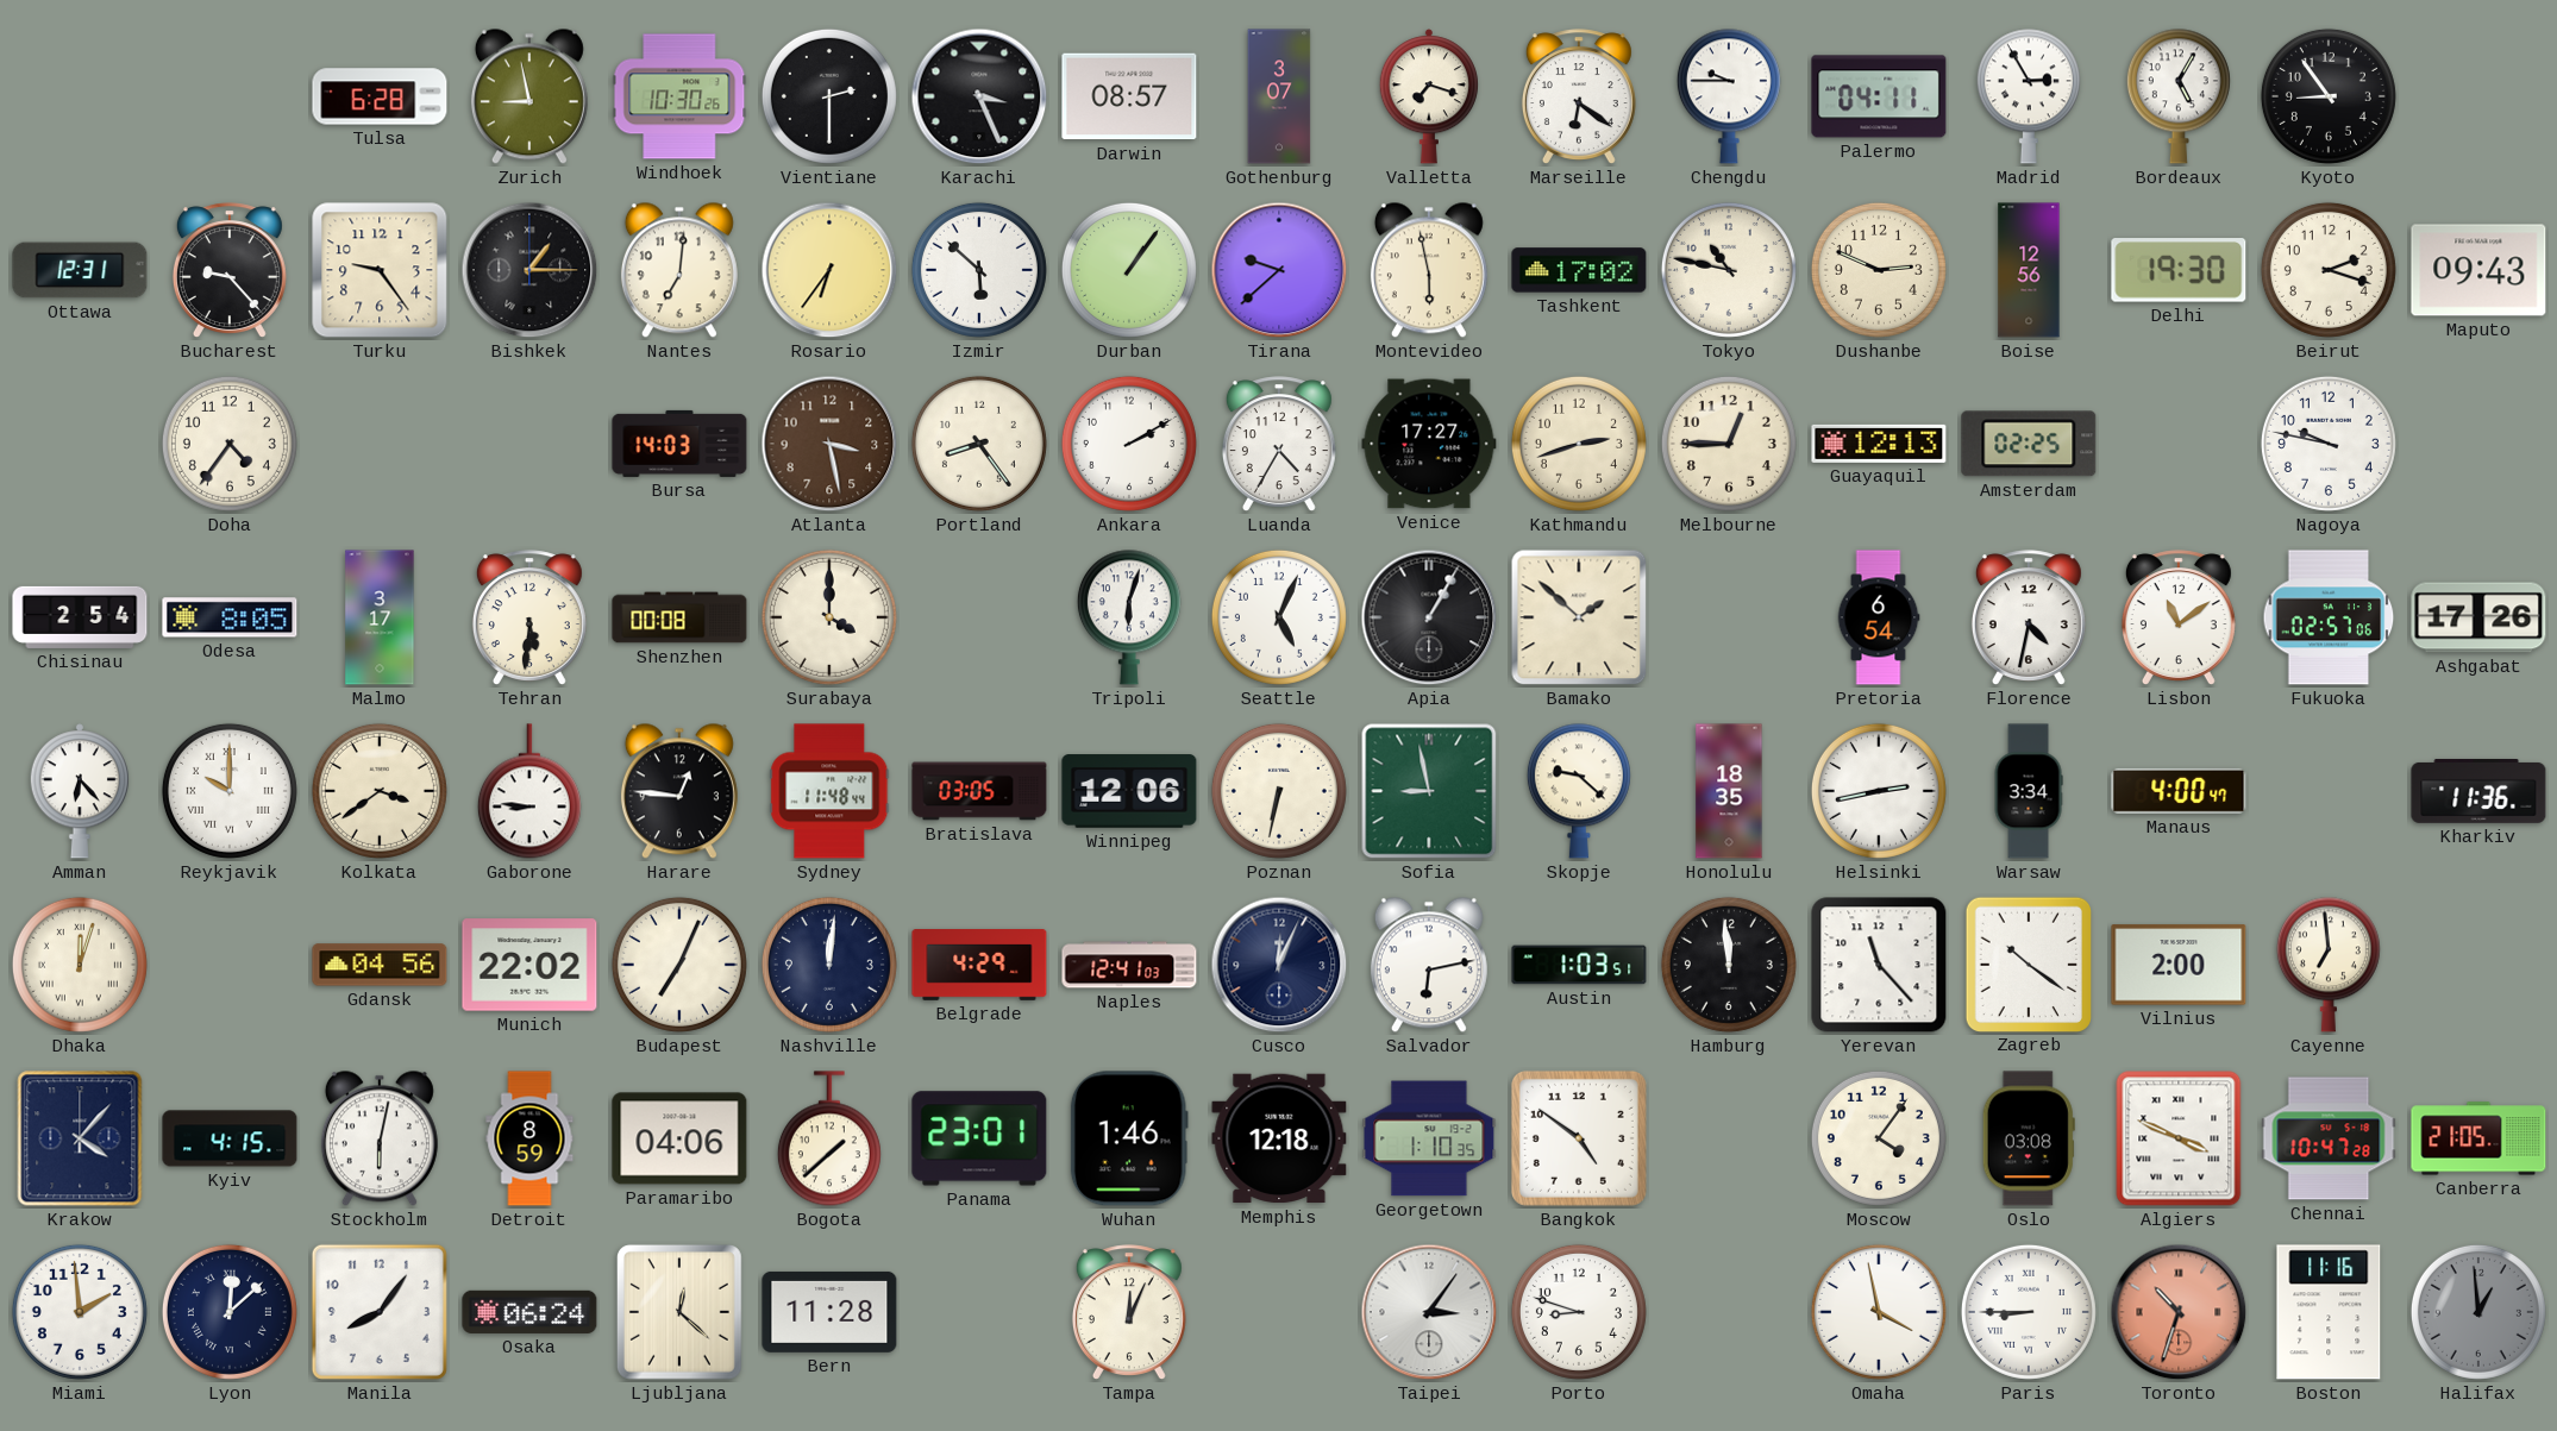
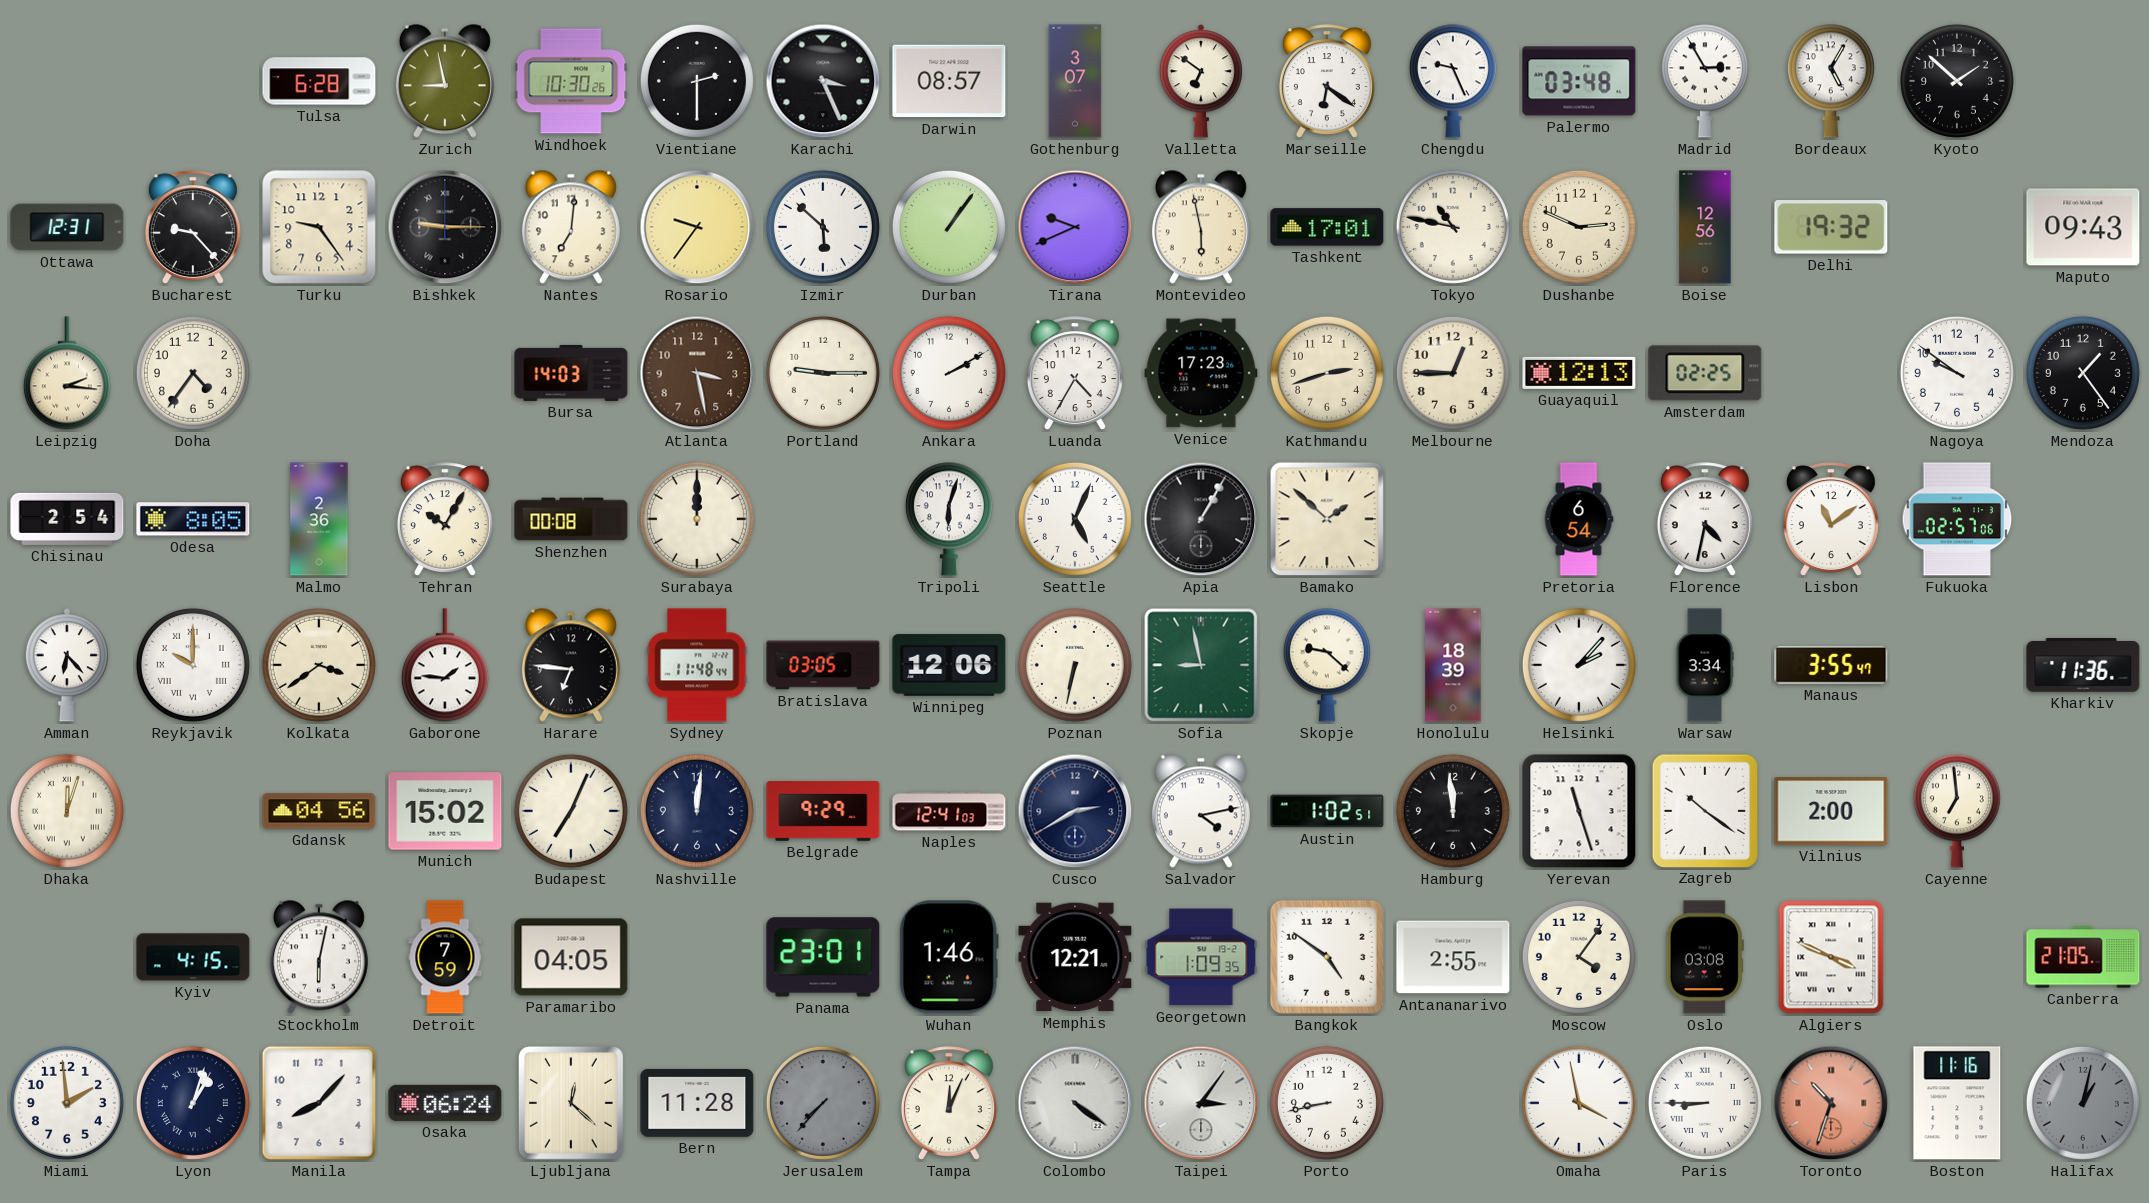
Valletta: 7:18 -> 6:51
Chengdu: 9:45 -> 9:26
Palermo: 04:11 -> 03:48
Kyoto: 8:54 -> 1:52
Bishkek: 1:15 -> 9:15
Rosario: 6:36 -> 9:36
Tirana: 9:38 -> 9:41
Tashkent: 17:02 -> 17:01
Delhi: 19:30 -> 19:32
Beirut: 2:18 -> none
Leipzig: none -> 2:16
Portland: 8:24 -> 9:15
Venice: 17:27 -> 17:23
Nagoya: 9:47 -> 9:51
Mendoza: none -> 1:24
Malmo: 3:17 -> 2:36
Tehran: 5:31 -> 10:05
Surabaya: 4:00 -> 12:00
Ashgabat: 17:26 -> none
Gaborone: 8:46 -> 1:46
Harare: 12:46 -> 6:46
Honolulu: 18:35 -> 18:39
Helsinki: 2:43 -> 2:07
Manaus: 4:00 -> 3:55
Munich: 22:02 -> 15:02
Belgrade: 4:29 -> 9:29
Cusco: 12:04 -> 2:40
Salvador: 6:13 -> 4:13
Austin: 1:03 -> 1:02
Yerevan: 11:23 -> 11:27
Krakow: 4:07 -> none
Detroit: 8:59 -> 7:59
Paramaribo: 04:06 -> 04:05
Bogota: 1:38 -> none
Memphis: 12:18 -> 12:21
Georgetown: 1:10 -> 1:09
Antananarivo: none -> 2:55
Chennai: 10:47 -> none
Lyon: 12:08 -> 1:03
Manila: 8:06 -> 8:07
Jerusalem: none -> 7:37
Colombo: none -> 4:21
Porto: 8:48 -> 8:43
Halifax: 12:59 -> 1:02
